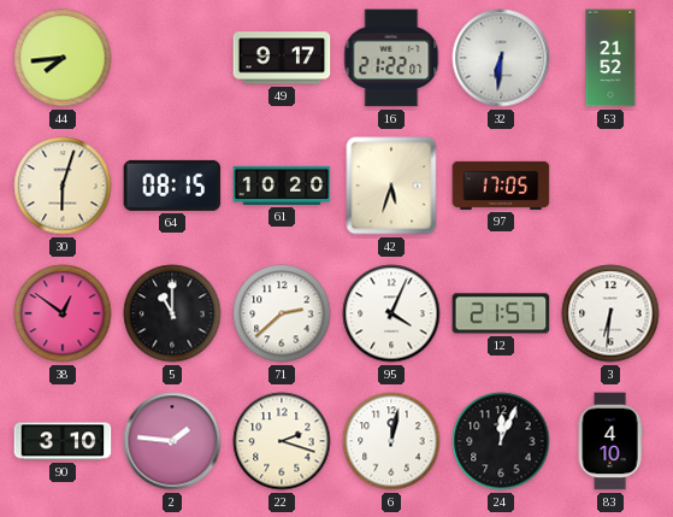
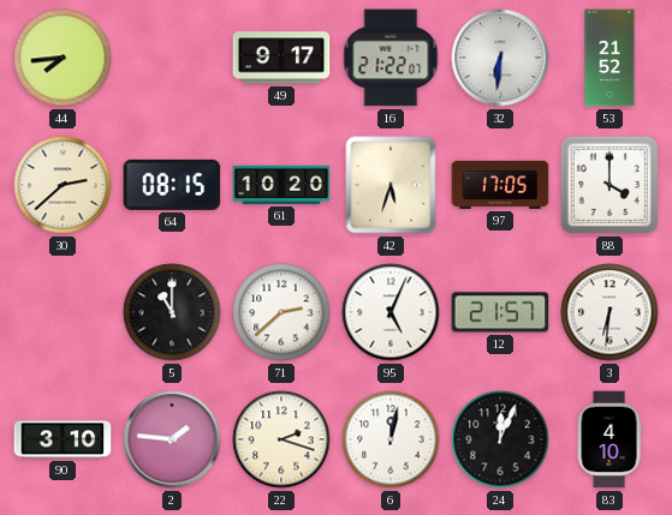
30: 6:03 -> 2:38
88: none -> 4:00
38: 12:51 -> none
95: 4:04 -> 5:04
